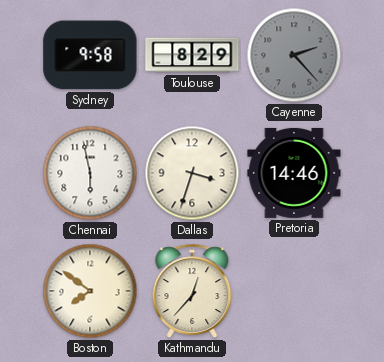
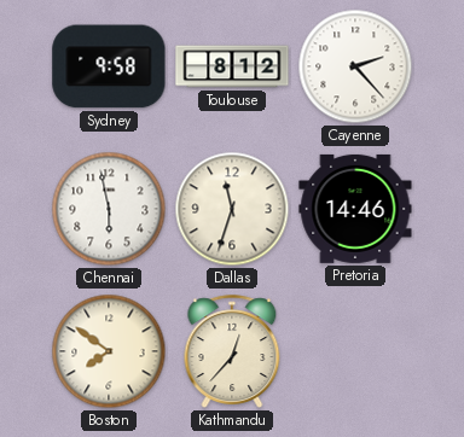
Toulouse: 8:29 -> 8:12
Cayenne dial: grey -> white
Dallas: 3:33 -> 11:33
